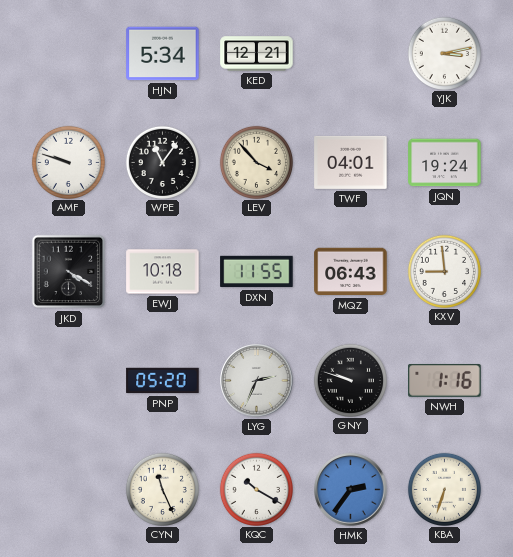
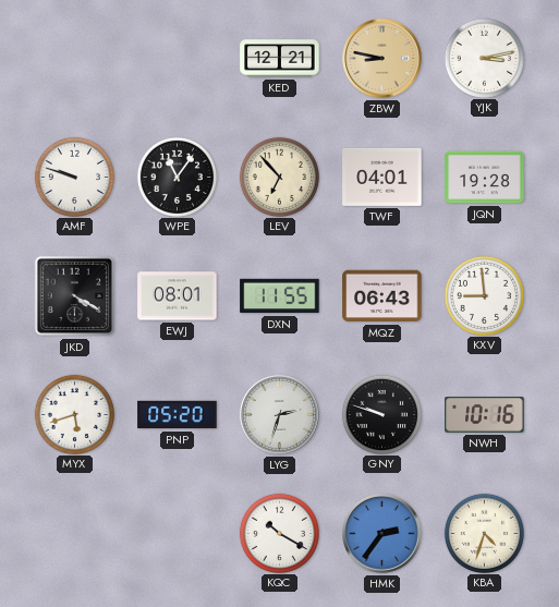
HJN: 5:34 -> none
ZBW: none -> 8:47
LEV: 3:53 -> 6:53
JQN: 19:24 -> 19:28
EWJ: 10:18 -> 08:01
MYX: none -> 5:42
LYG: 2:34 -> 2:33
NWH: 1:16 -> 10:16
CYN: 11:26 -> none
KBA: 6:33 -> 4:33
